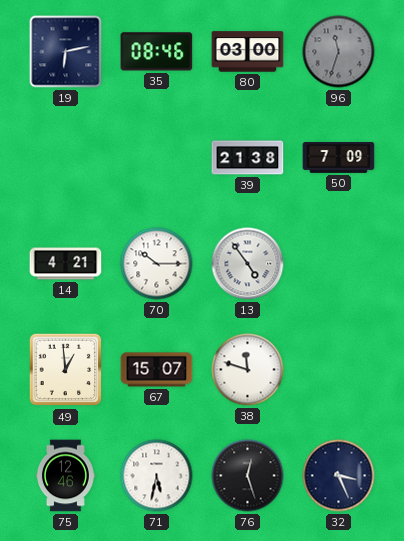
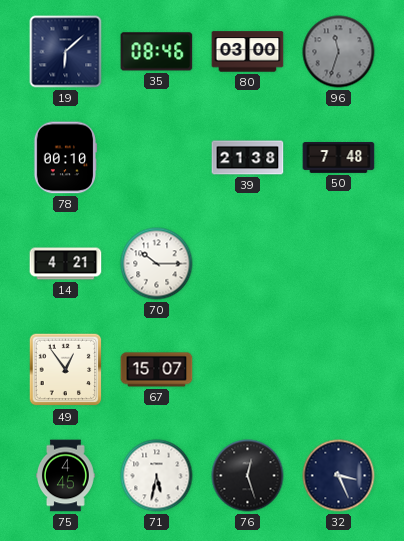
19: 6:13 -> 6:08
78: none -> 00:10
50: 7:09 -> 7:48
13: 4:54 -> none
49: 12:59 -> 12:54
38: 11:48 -> none
75: 12:46 -> 4:45
